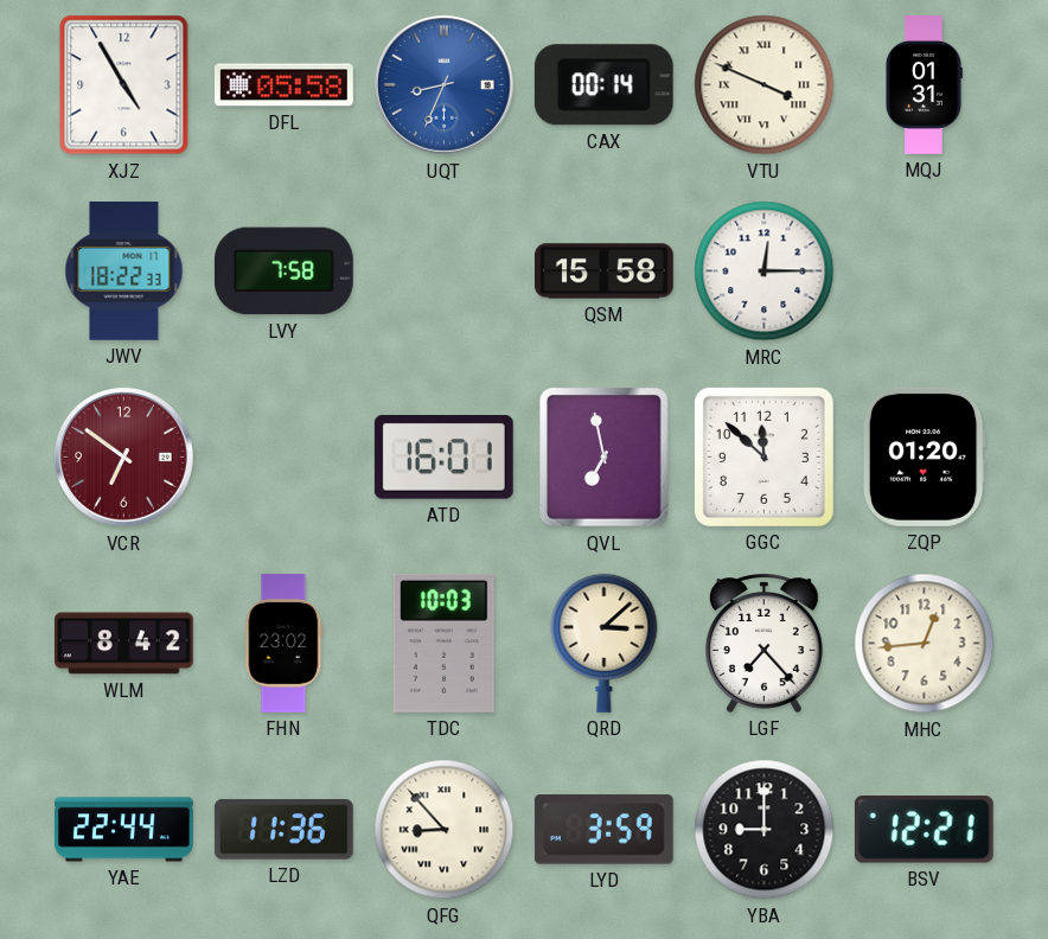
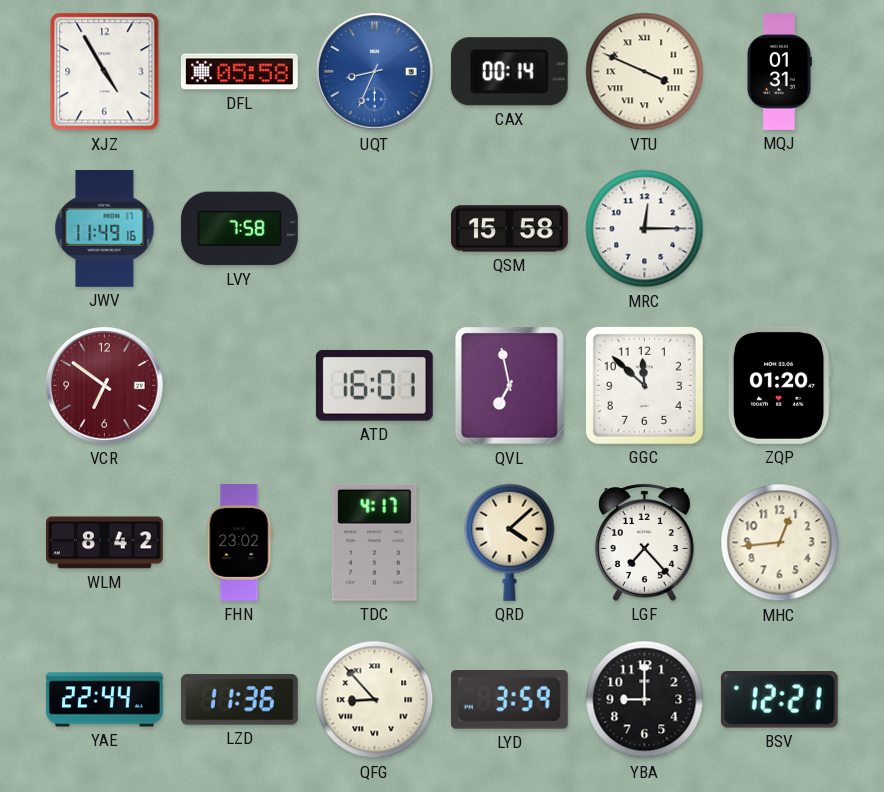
JWV: 18:22 -> 11:49
TDC: 10:03 -> 4:17
QRD: 3:08 -> 4:08
